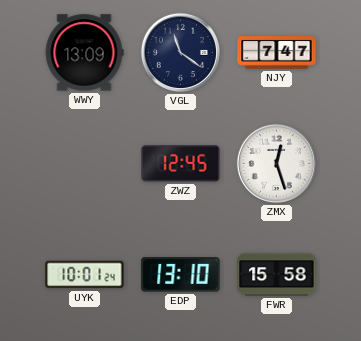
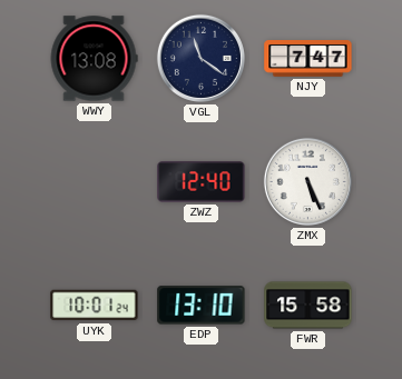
WWY: 13:09 -> 13:08
ZWZ: 12:45 -> 12:40
ZMX: 12:27 -> 5:26
